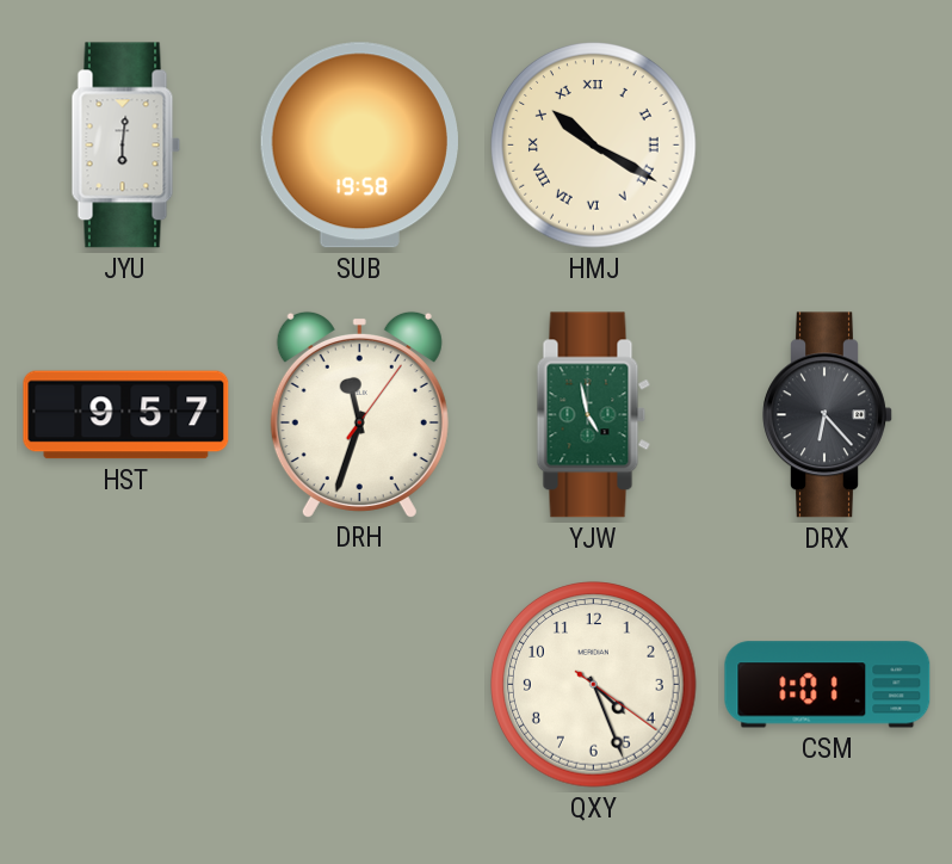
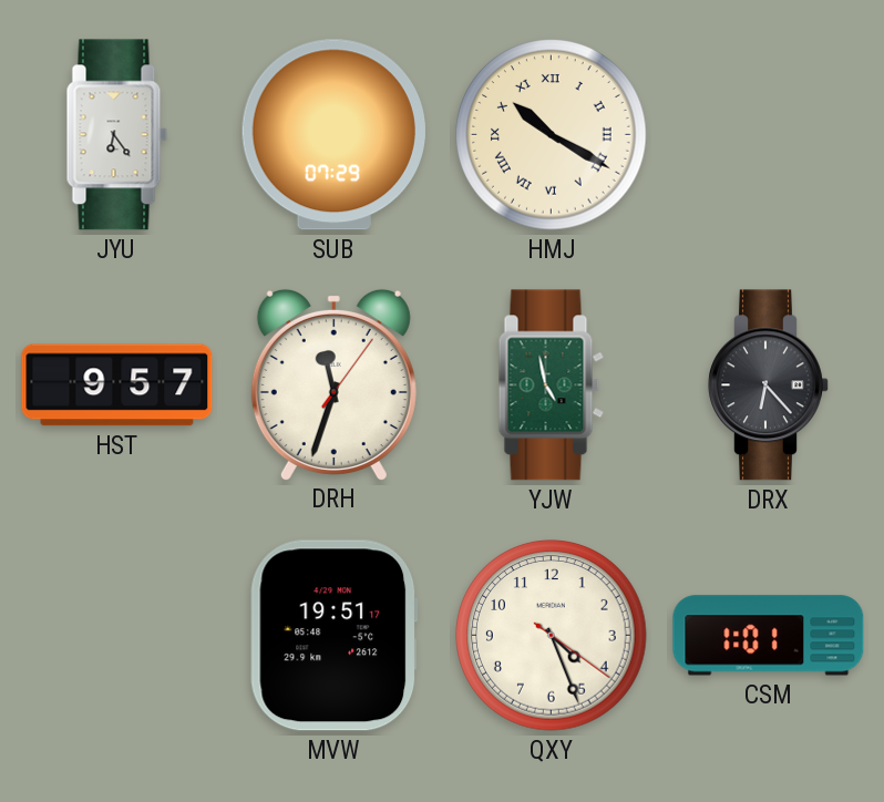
JYU: 6:01 -> 6:24
SUB: 19:58 -> 07:29
MVW: none -> 19:51
